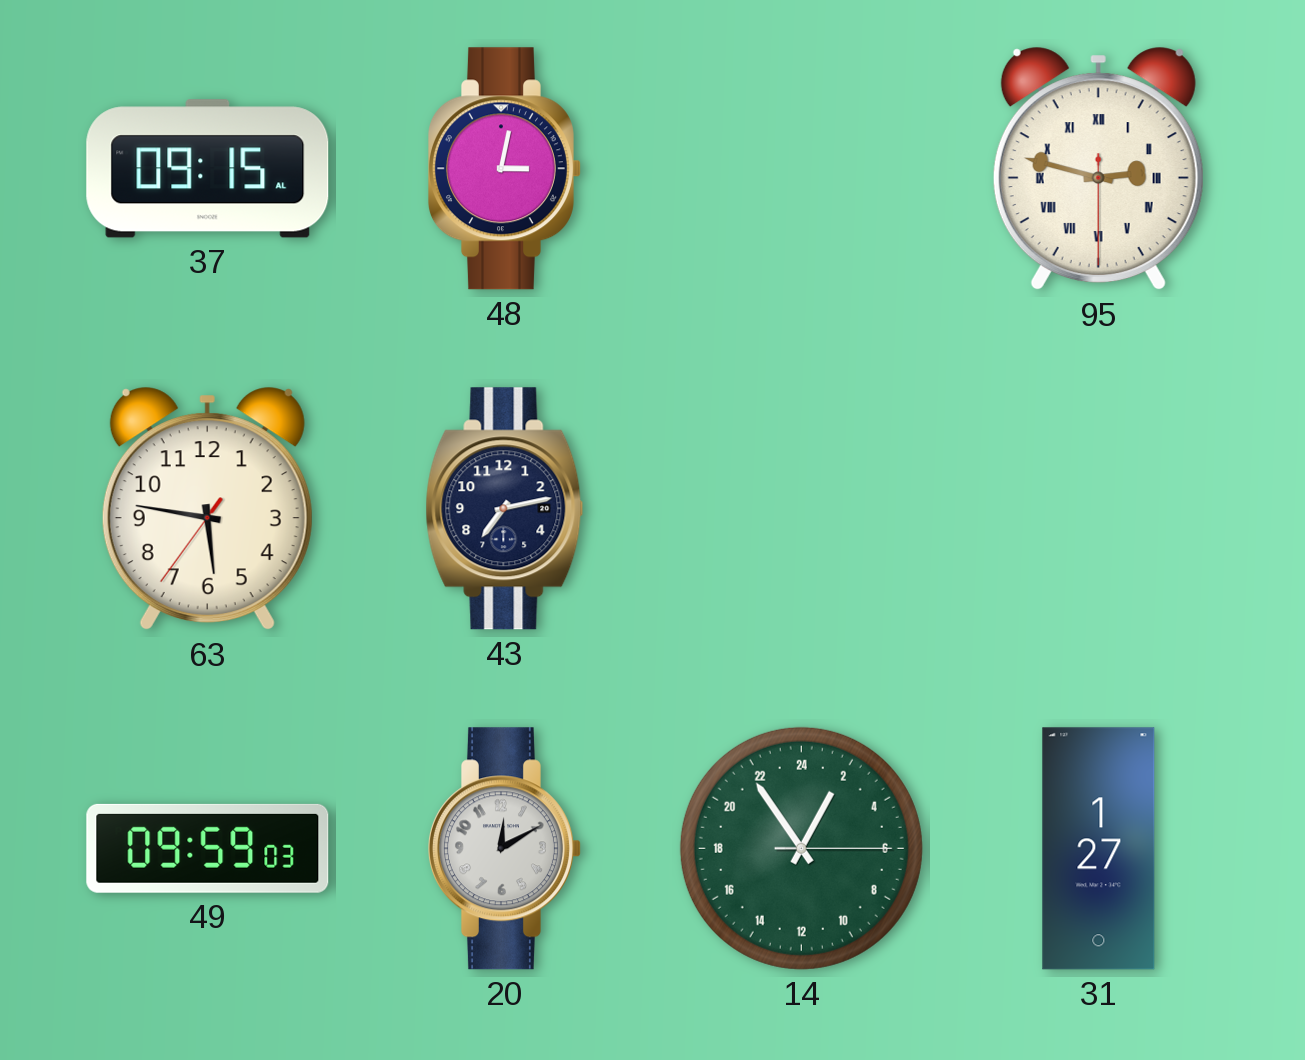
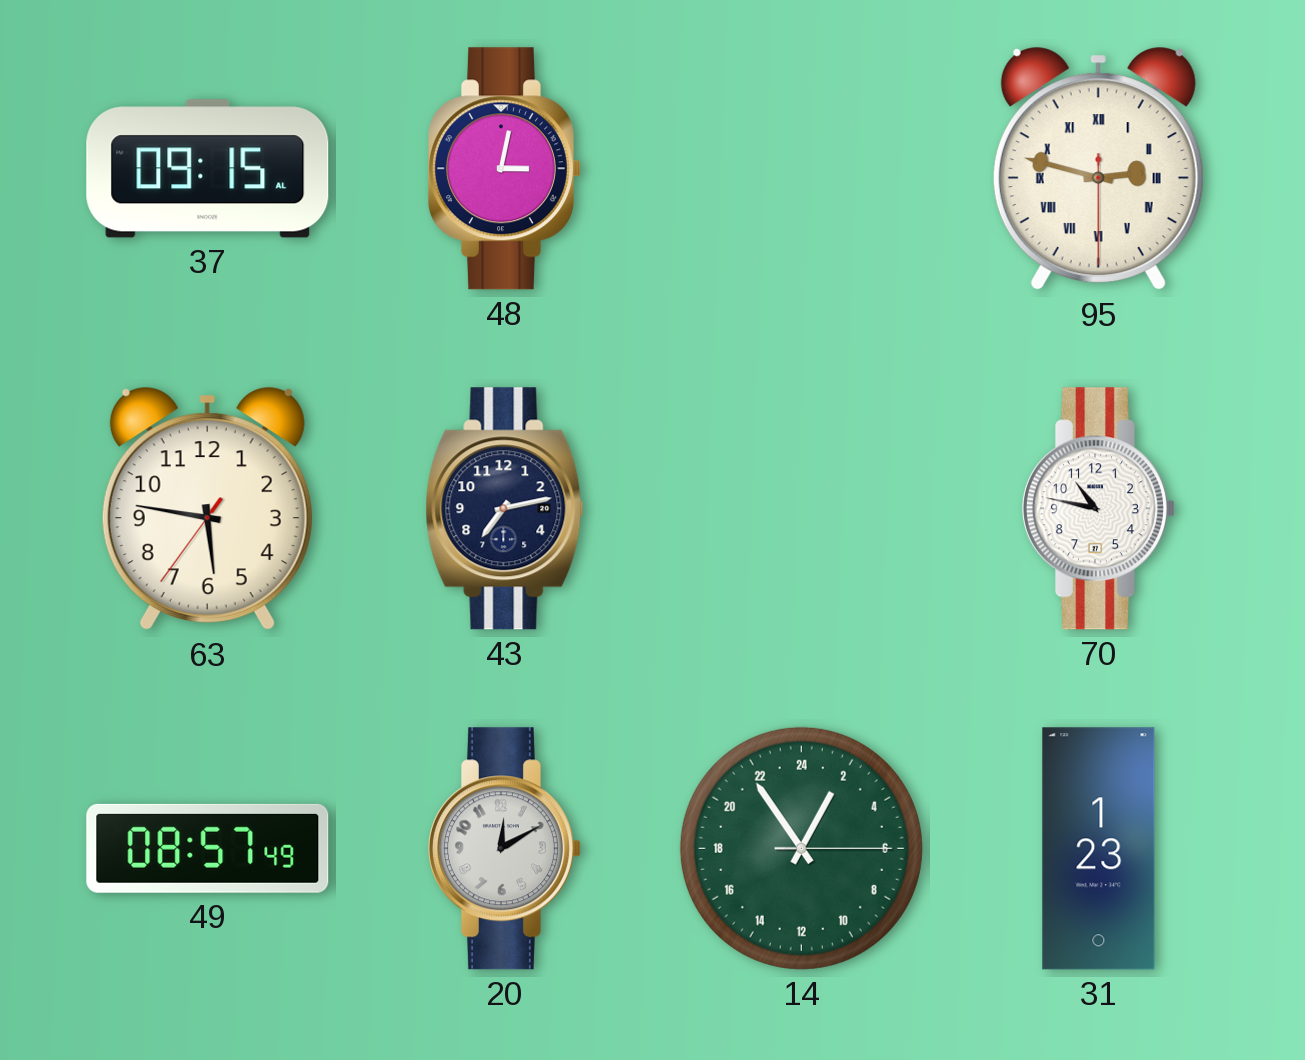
70: none -> 10:47
49: 09:59 -> 08:57
31: 1:27 -> 1:23
